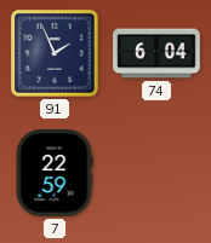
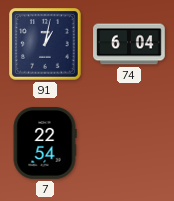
91: 1:56 -> 1:02
7: 22:59 -> 22:54
